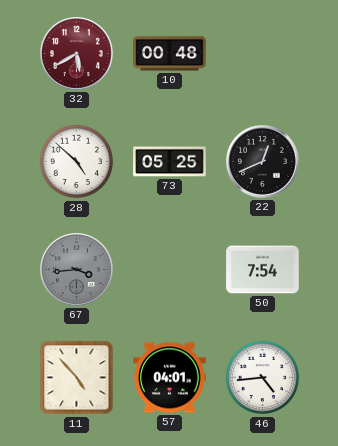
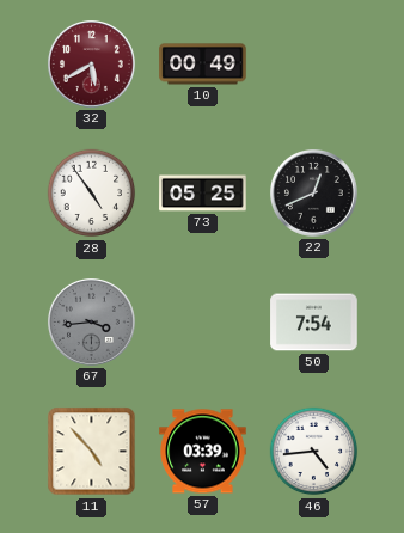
10: 00:48 -> 00:49
28: 4:52 -> 4:54
57: 04:01 -> 03:39
